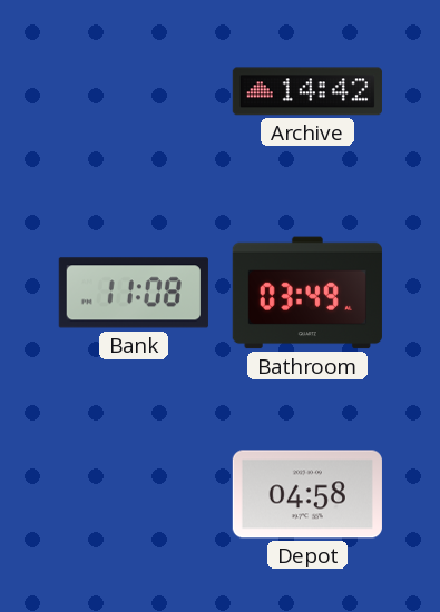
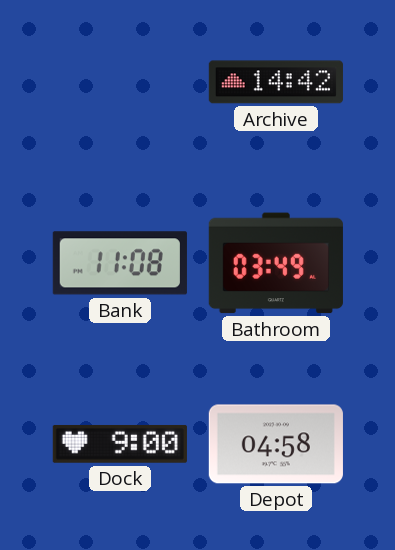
Dock: none -> 9:00
